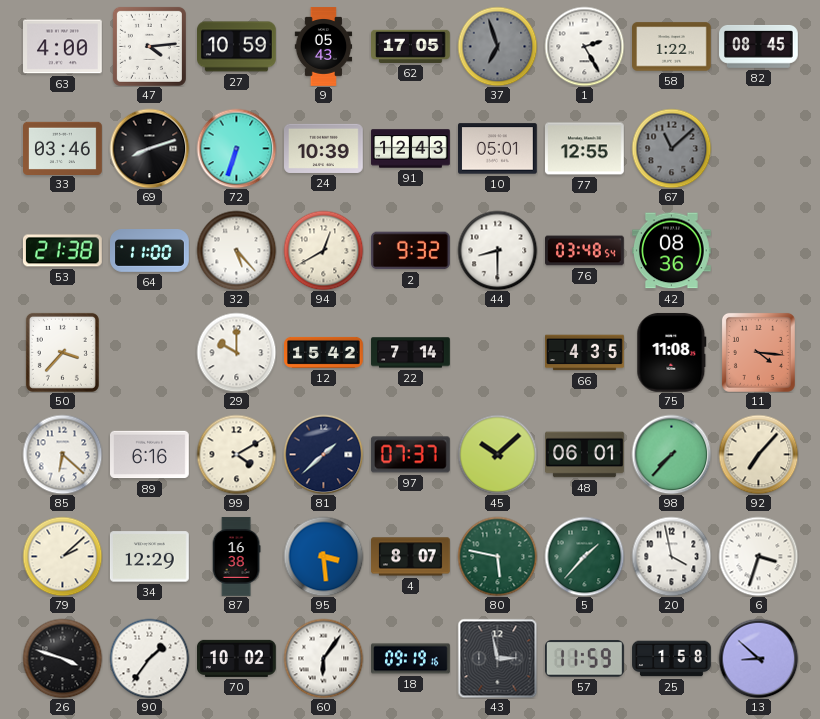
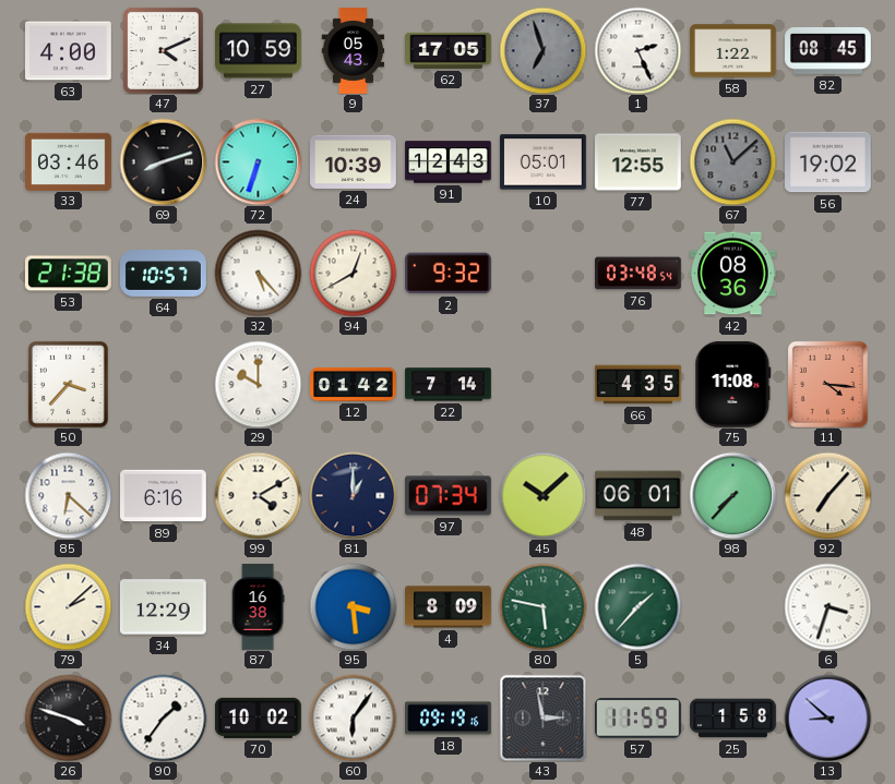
47: 4:14 -> 4:11
1: 2:25 -> 2:26
56: none -> 19:02
64: 11:00 -> 10:57
44: 8:30 -> none
12: 15:42 -> 01:42
81: 1:38 -> 1:00
97: 07:37 -> 07:34
4: 8:07 -> 8:09
20: 3:58 -> none
